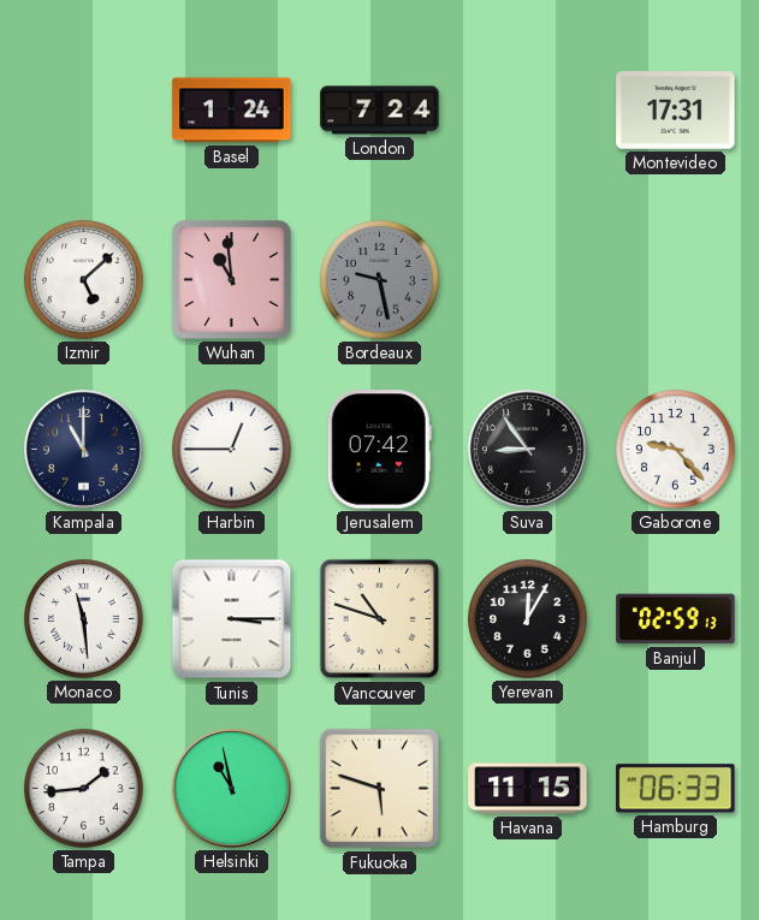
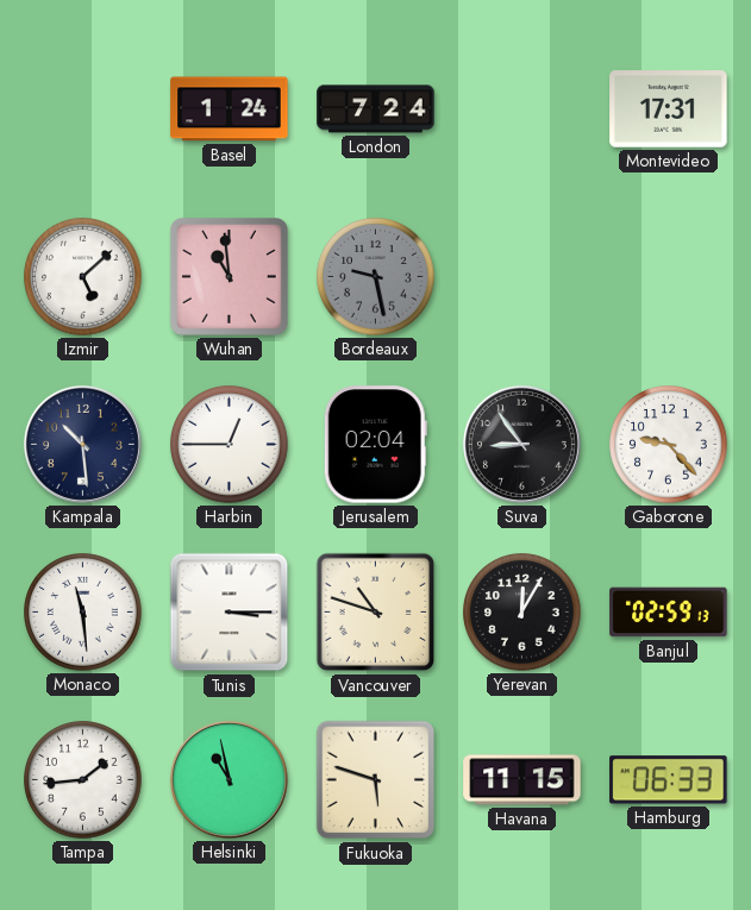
Kampala: 11:00 -> 10:29
Jerusalem: 07:42 -> 02:04
